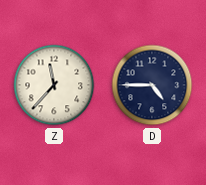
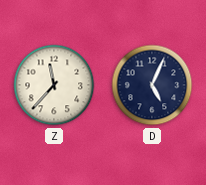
D: 4:45 -> 5:04
